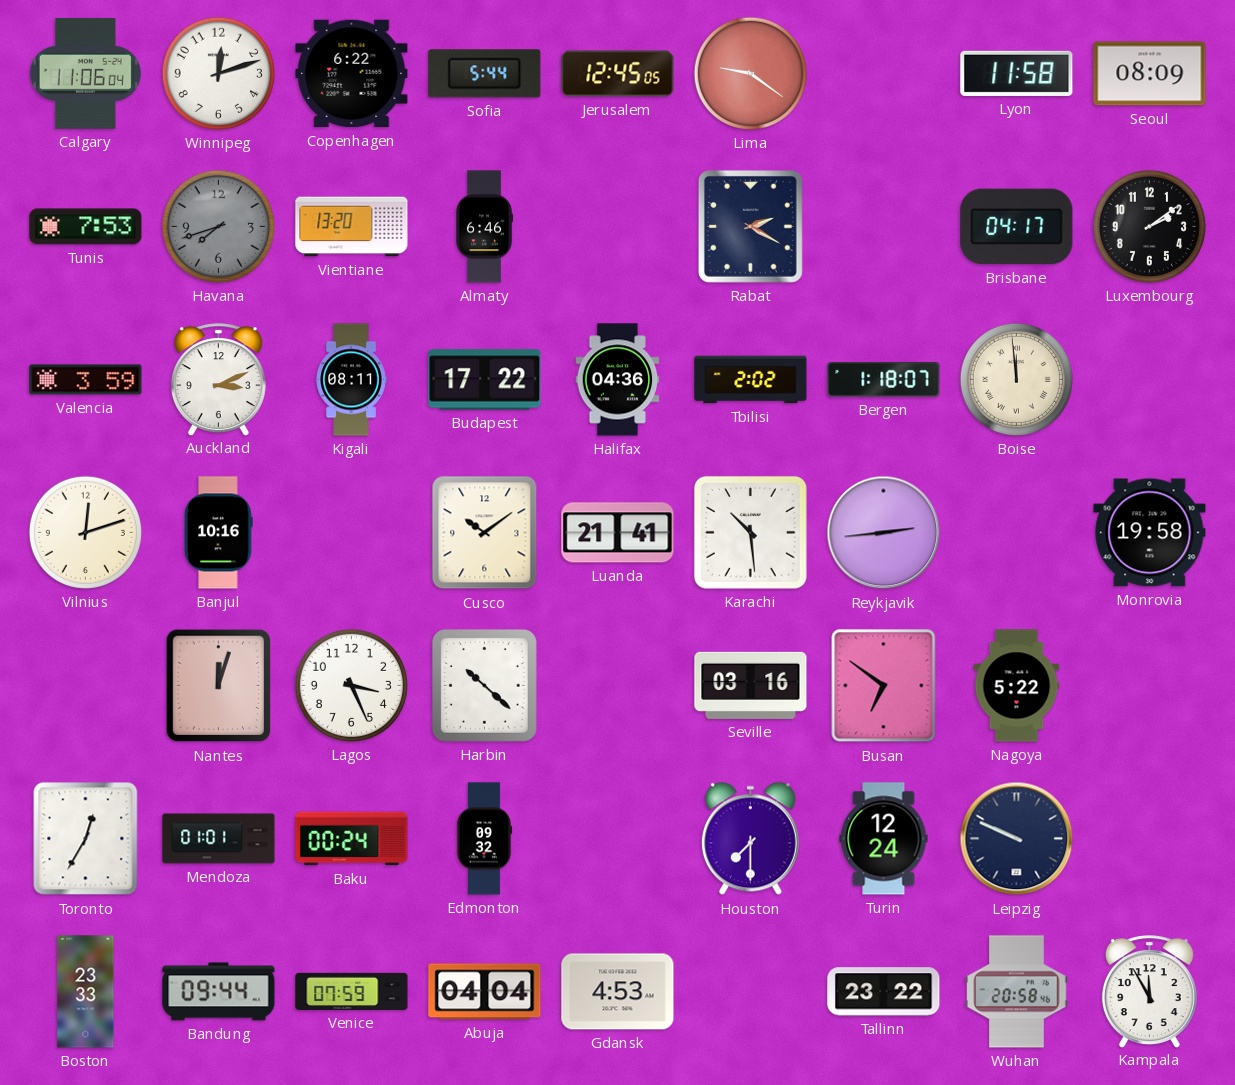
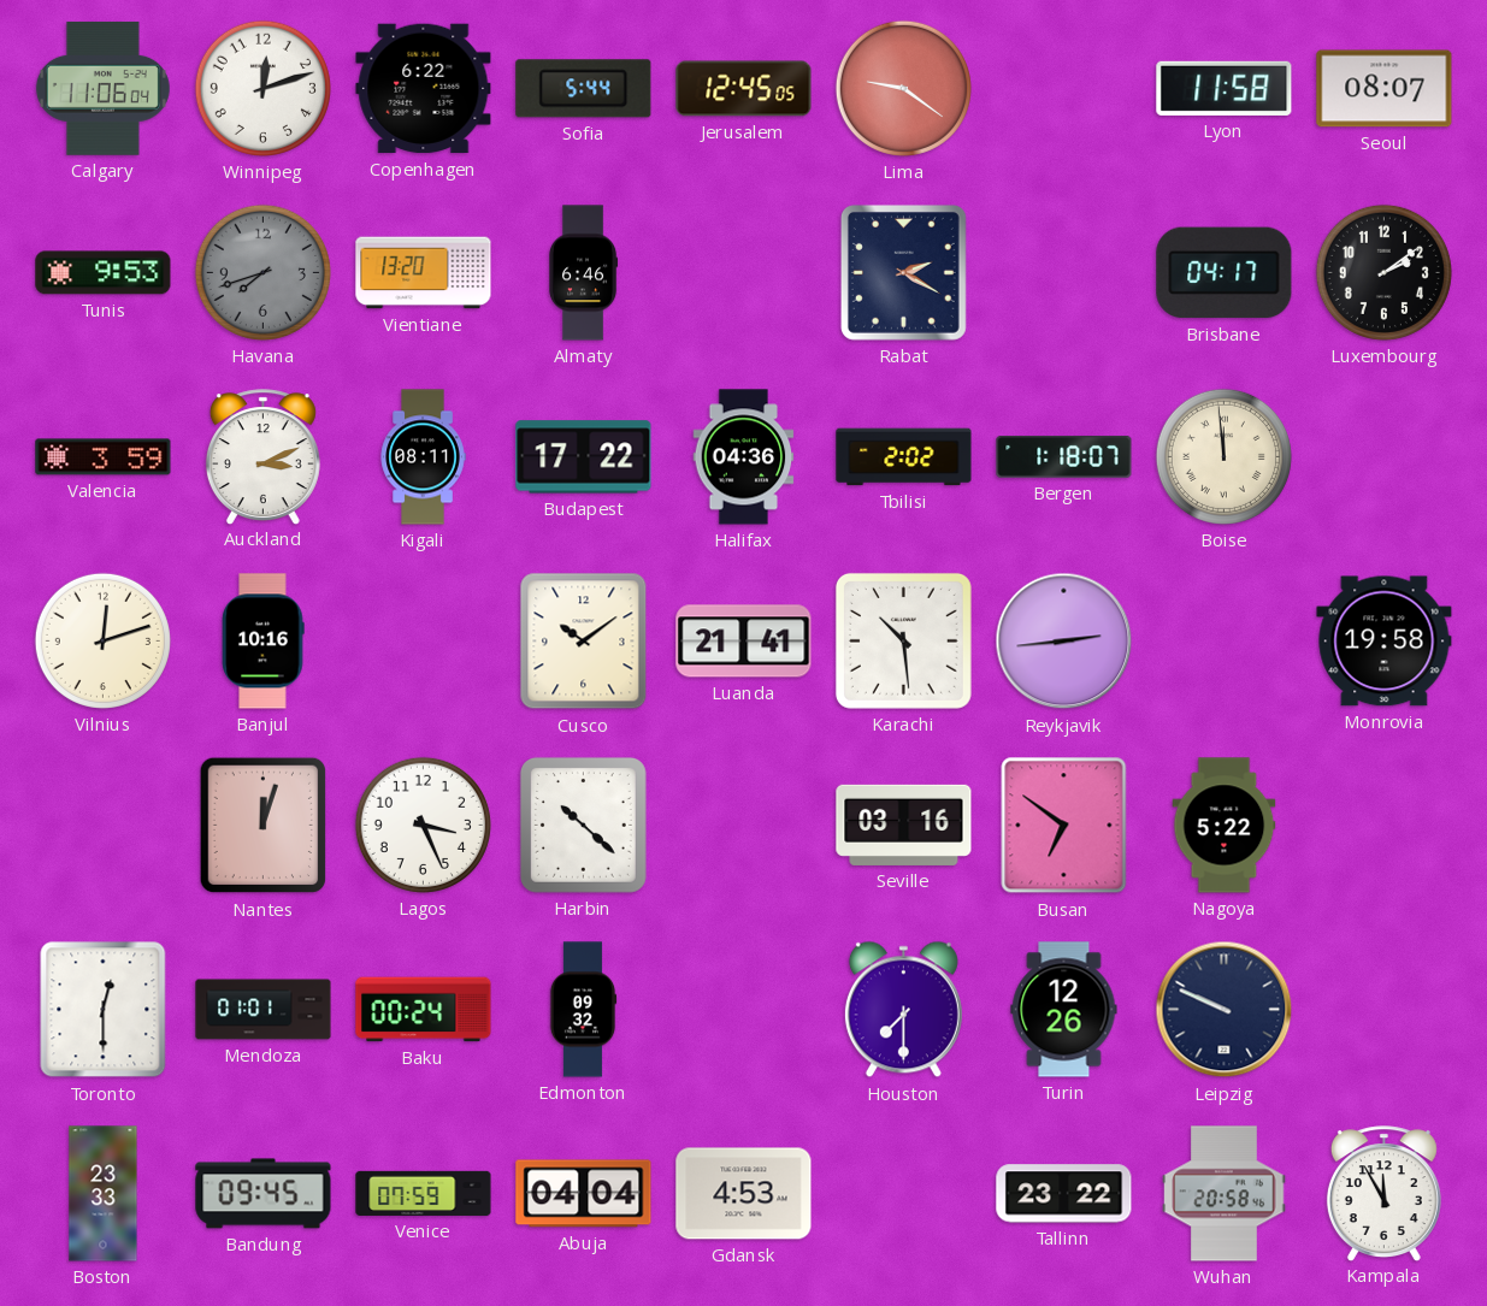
Seoul: 08:09 -> 08:07
Tunis: 7:53 -> 9:53
Toronto: 12:35 -> 12:30
Turin: 12:24 -> 12:26
Bandung: 09:44 -> 09:45
